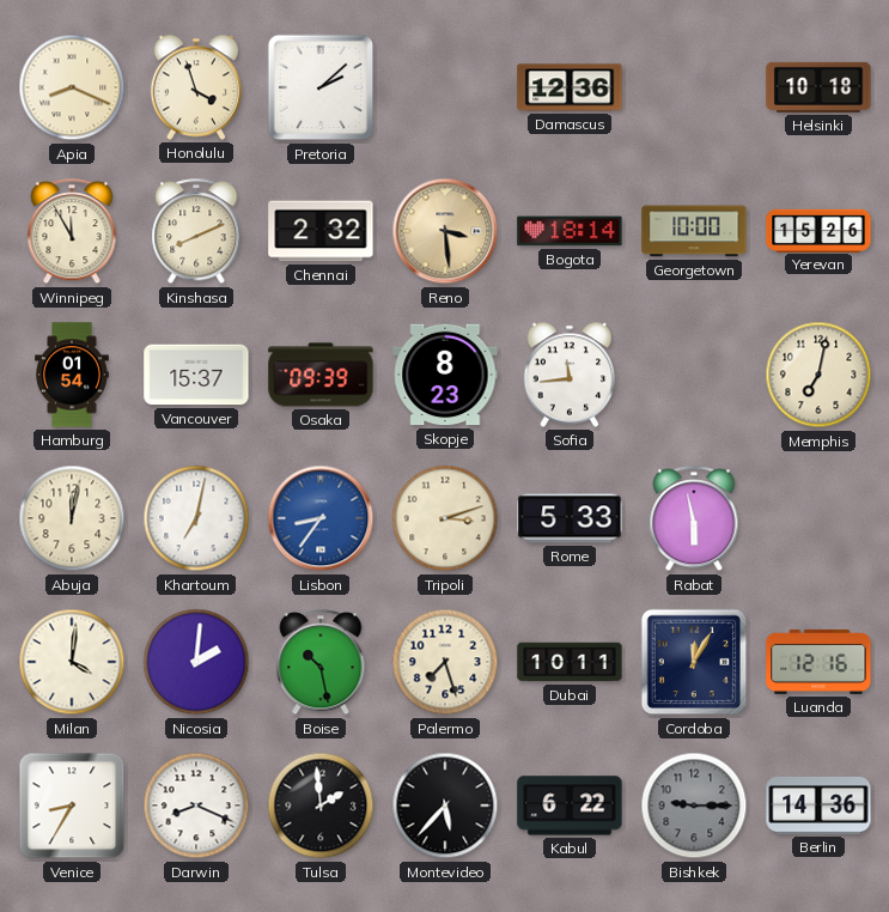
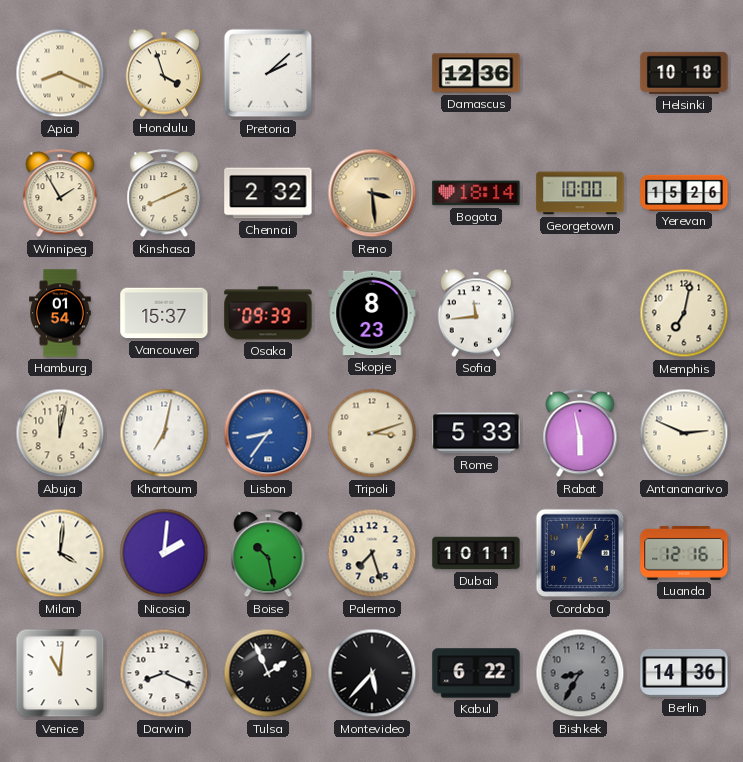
Winnipeg: 11:55 -> 1:55
Antananarivo: none -> 2:49
Venice: 8:35 -> 11:01
Tulsa: 1:59 -> 1:56
Bishkek: 9:15 -> 8:35
